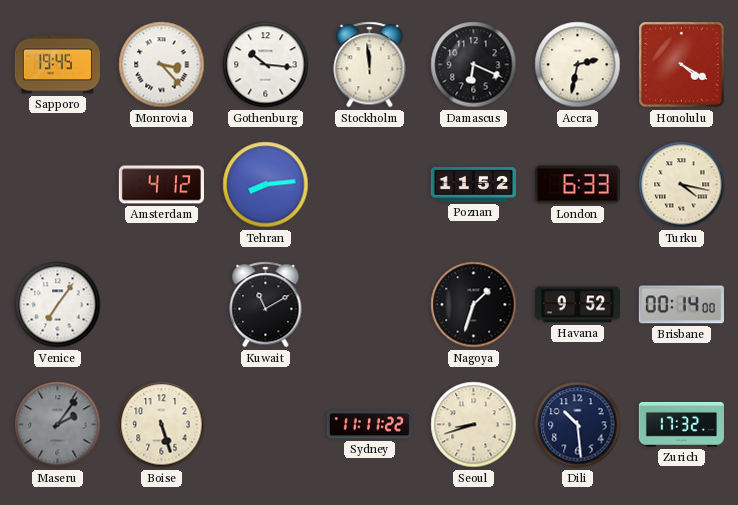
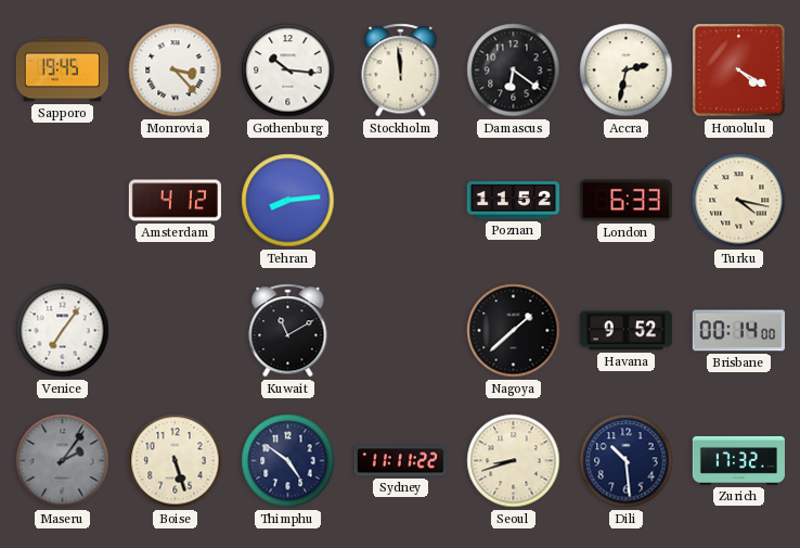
Damascus: 6:19 -> 6:21
Nagoya: 1:33 -> 1:38
Thimphu: none -> 4:51
